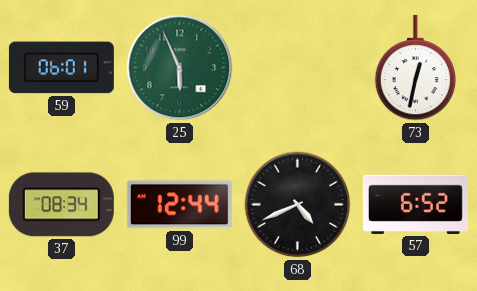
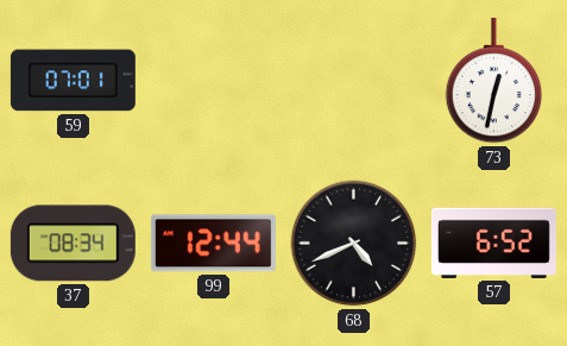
59: 06:01 -> 07:01
25: 5:56 -> none
